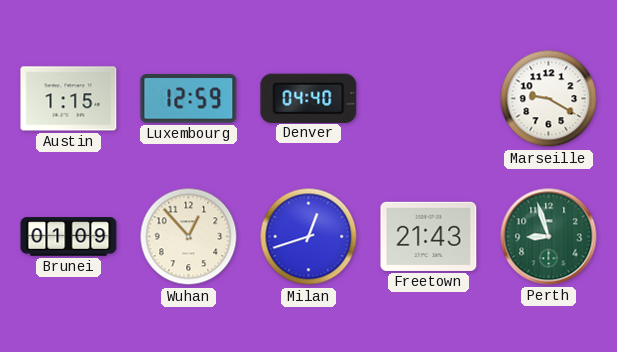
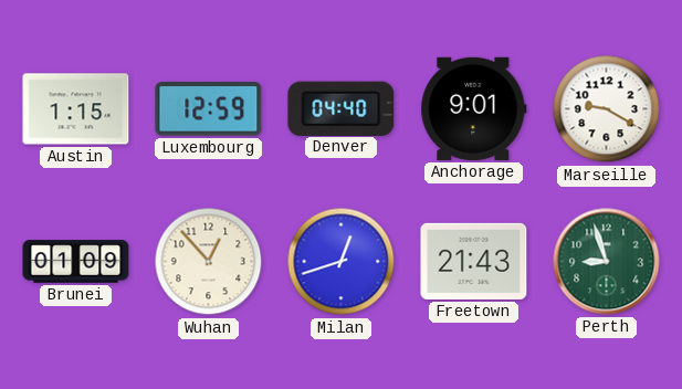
Anchorage: none -> 9:01
